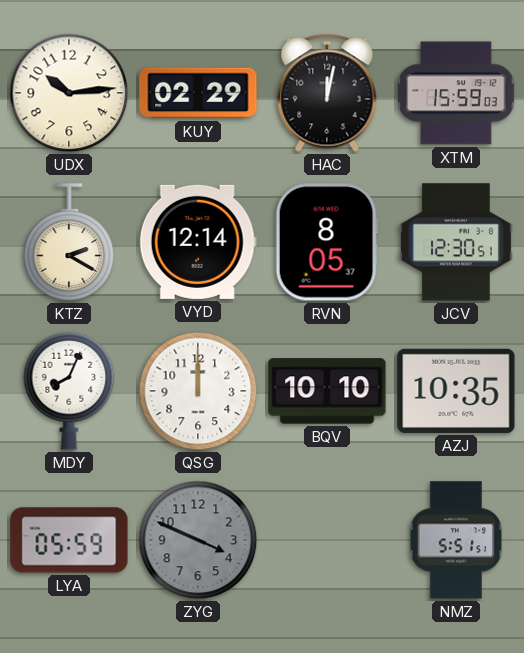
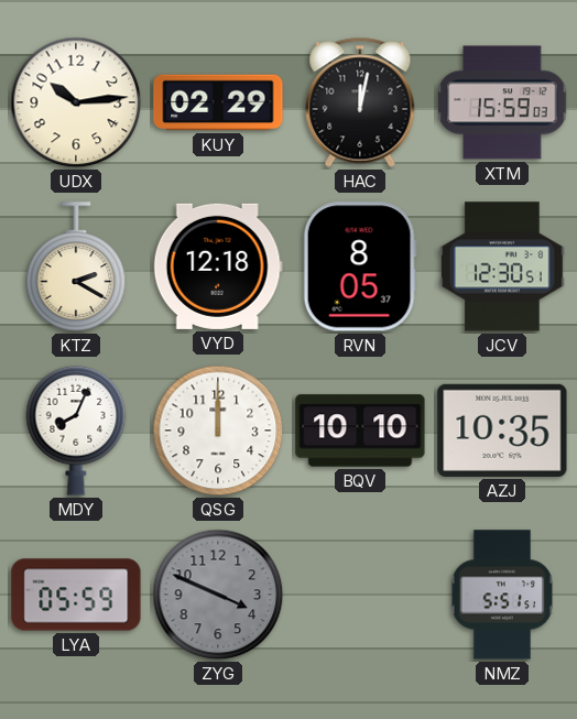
VYD: 12:14 -> 12:18
